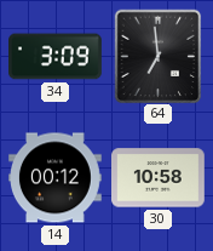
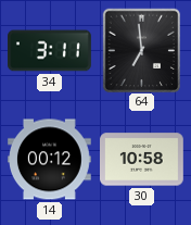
34: 3:09 -> 3:11
